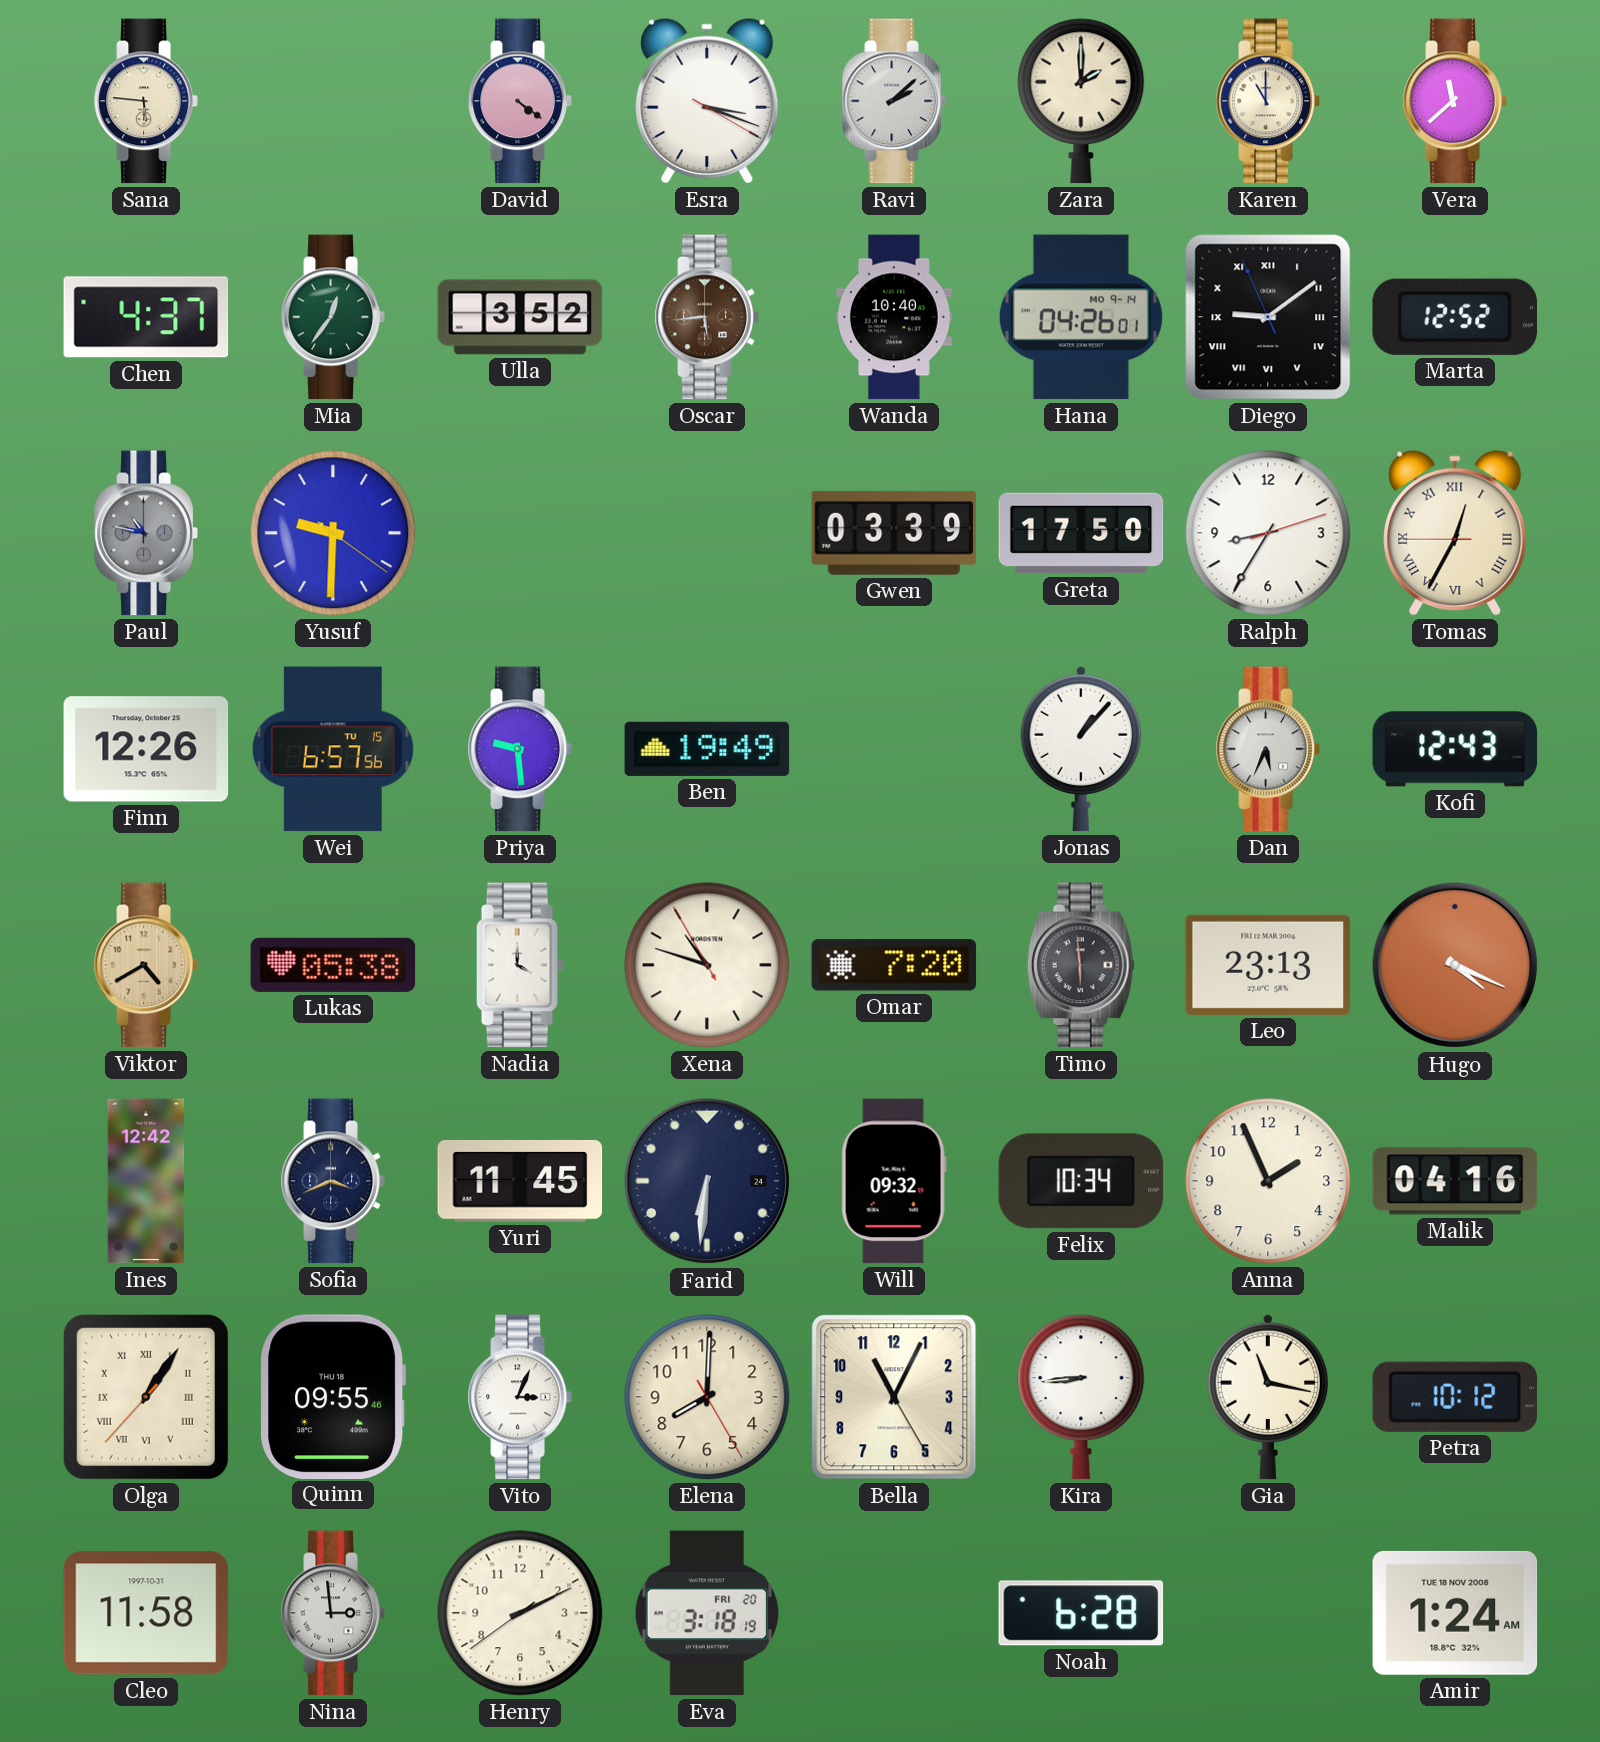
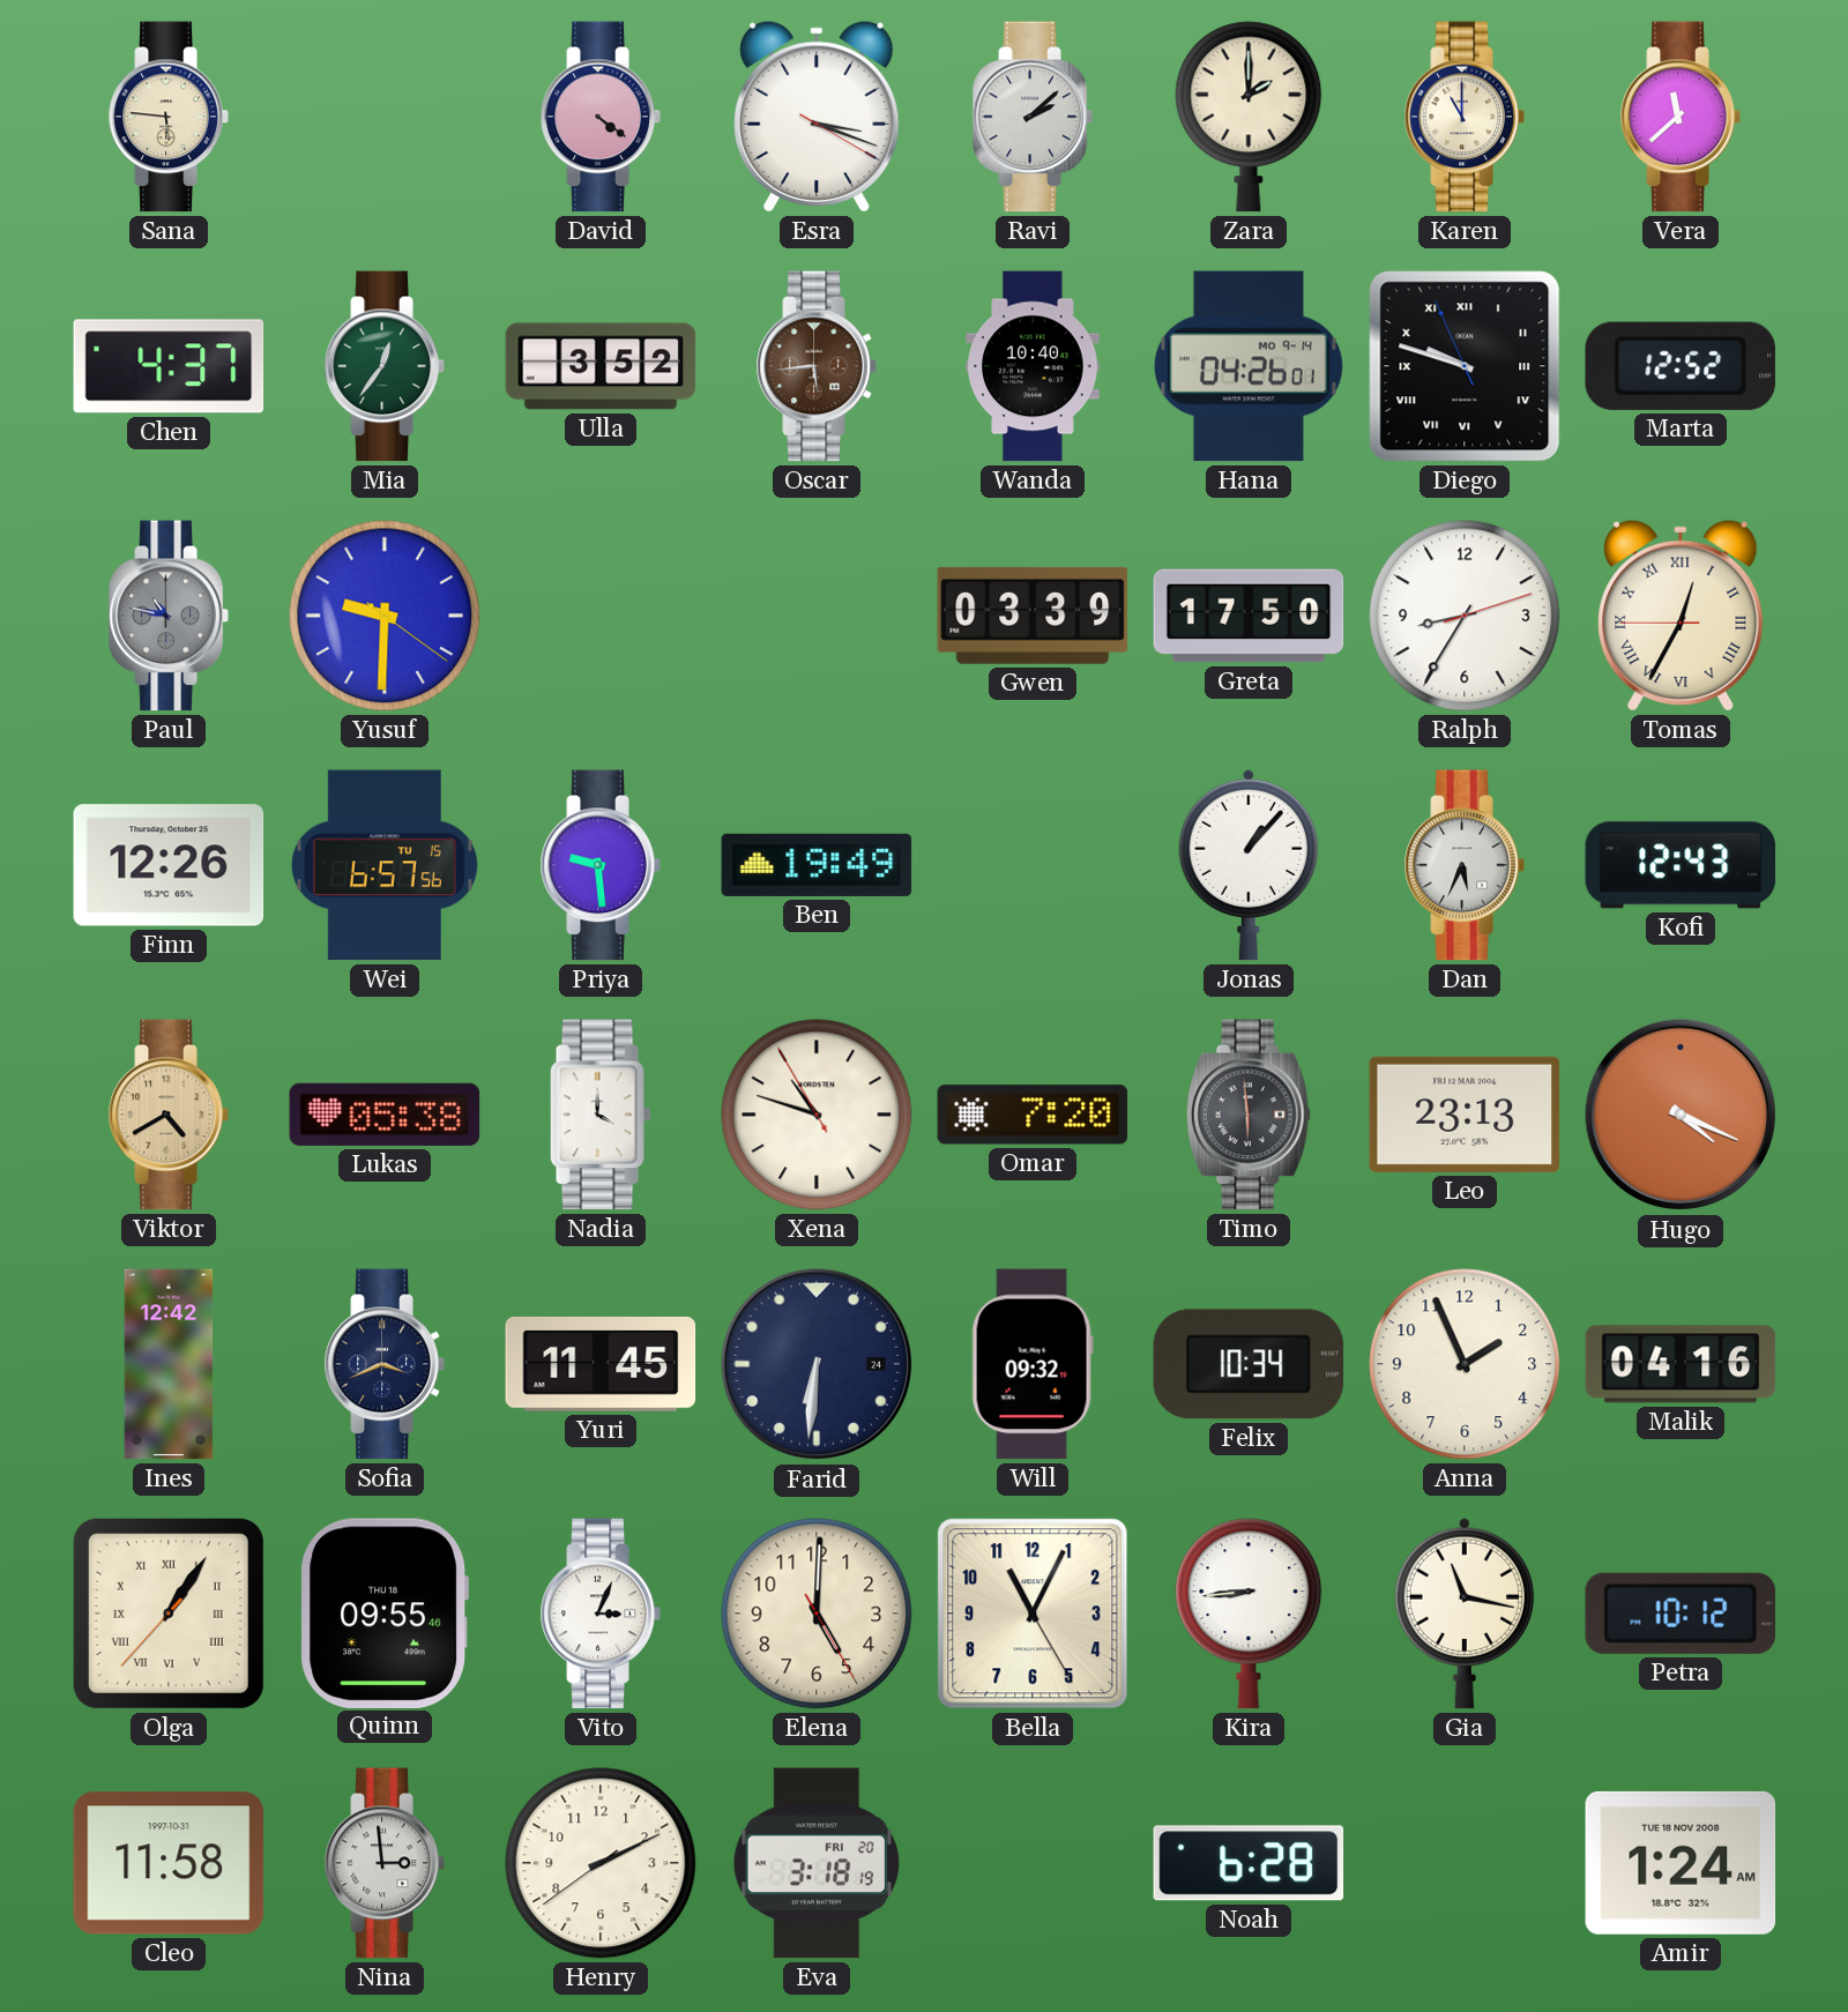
Diego: 9:08 -> 9:47
Elena: 8:00 -> 5:00
